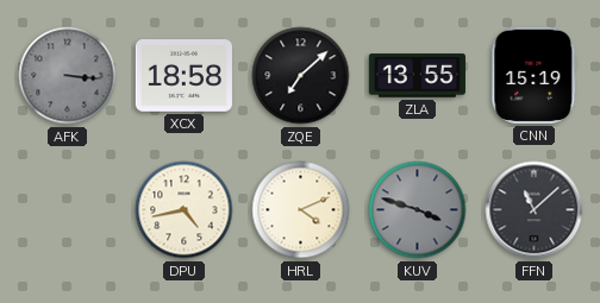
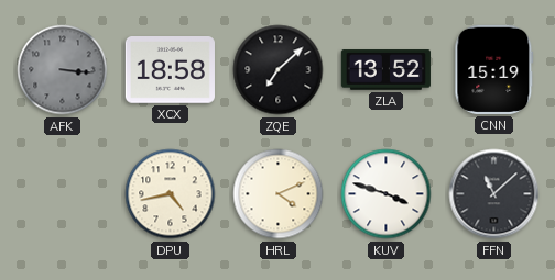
ZLA: 13:55 -> 13:52
KUV dial: grey -> white
